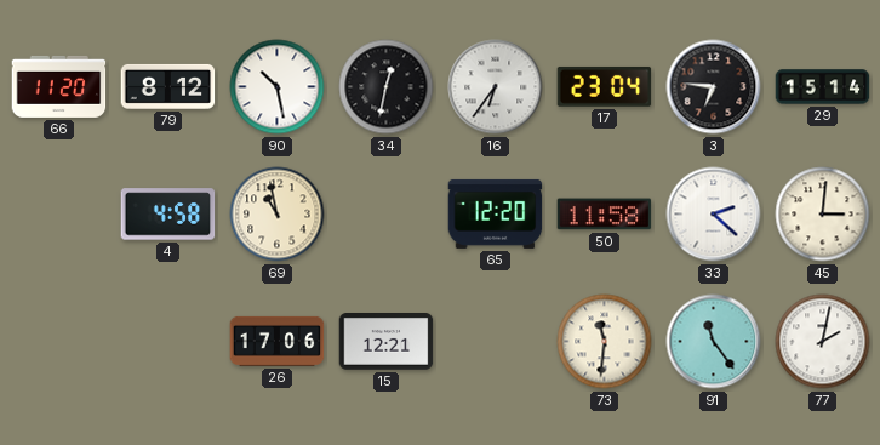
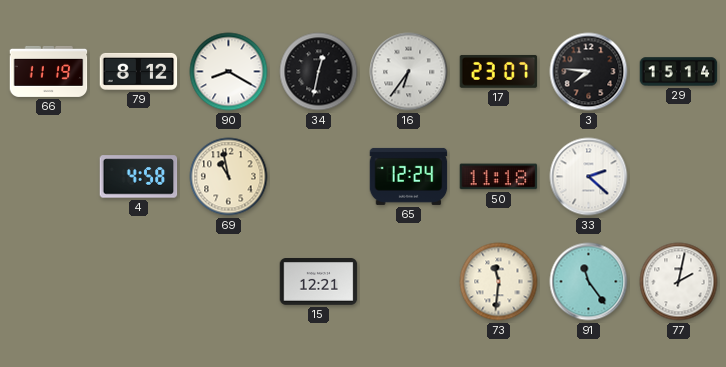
66: 11:20 -> 11:19
90: 10:28 -> 8:20
17: 23:04 -> 23:07
3: 6:46 -> 7:46
65: 12:20 -> 12:24
50: 11:58 -> 11:18
45: 3:01 -> none
26: 17:06 -> none
